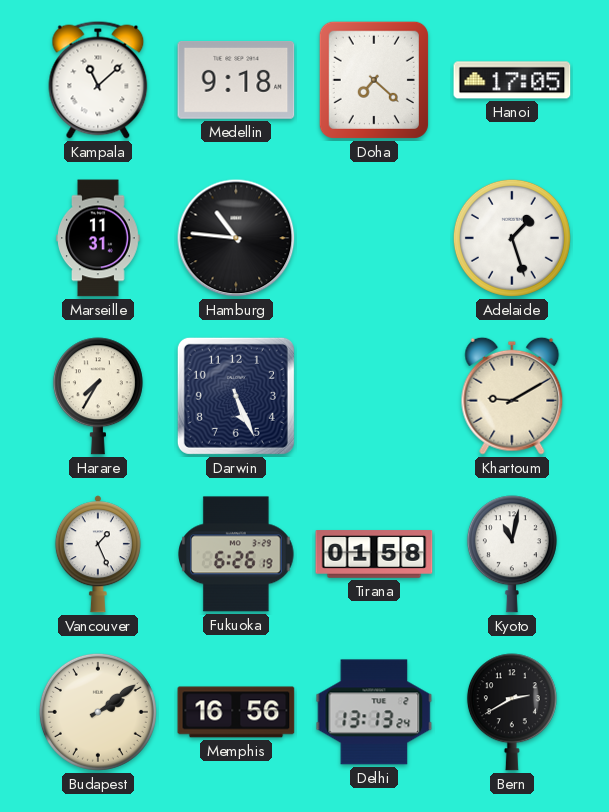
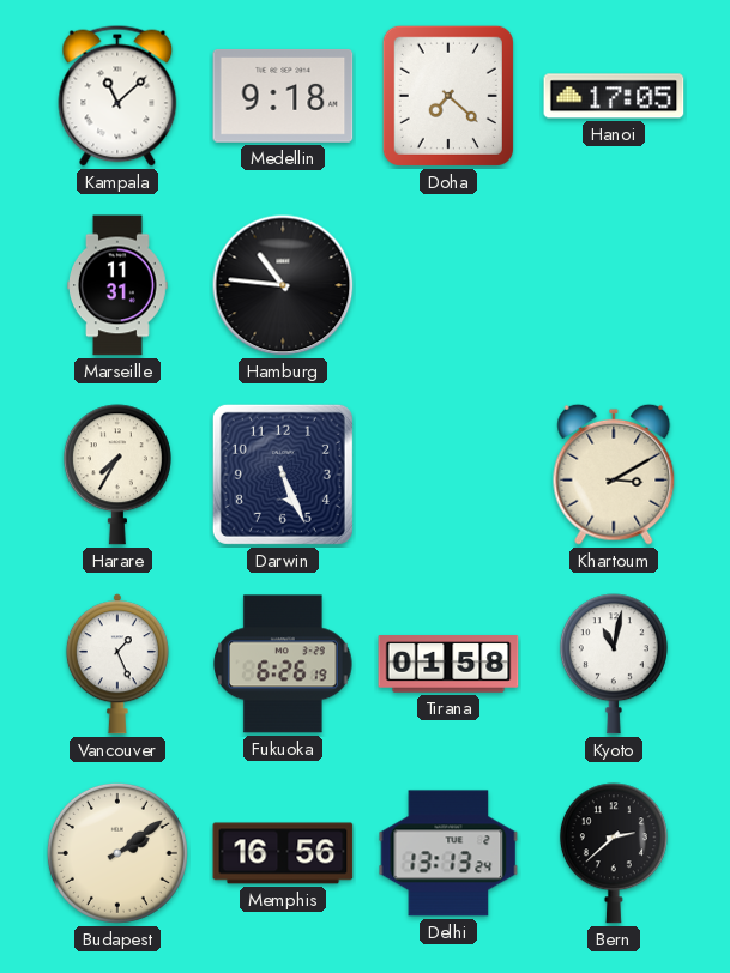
Adelaide: 1:27 -> none
Khartoum: 9:10 -> 3:10
Bern: 2:40 -> 2:38
